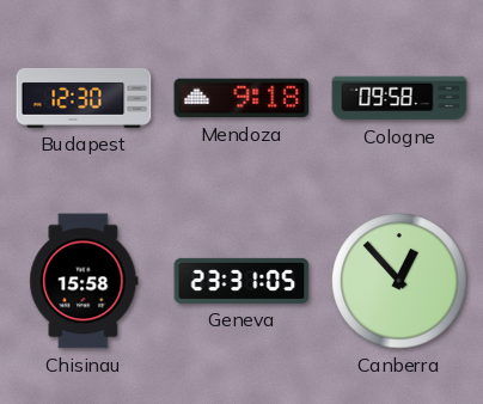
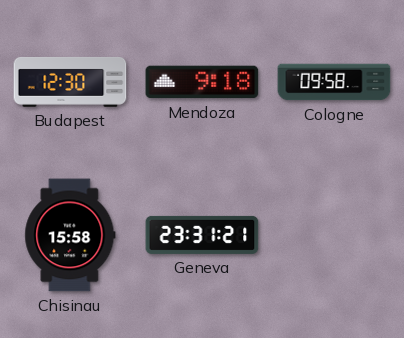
Geneva: 23:31:05 -> 23:31:21
Canberra: 12:53 -> none
